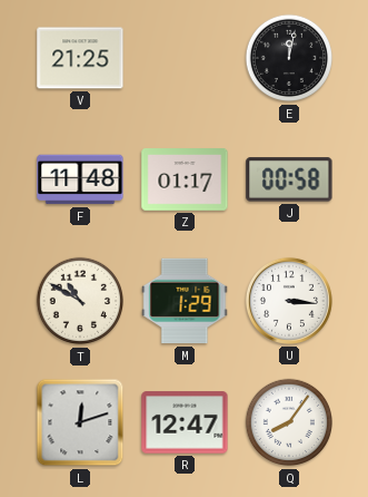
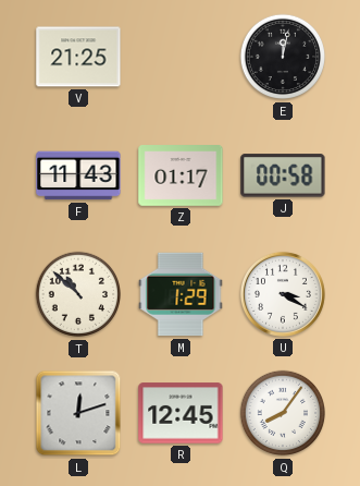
F: 11:48 -> 11:43
T: 10:50 -> 10:52
U: 3:16 -> 3:20
R: 12:47 -> 12:45
